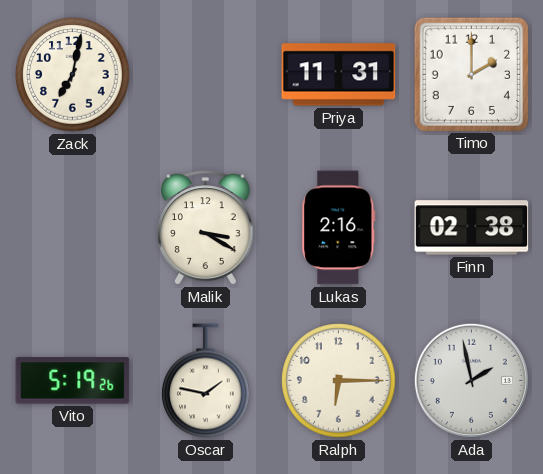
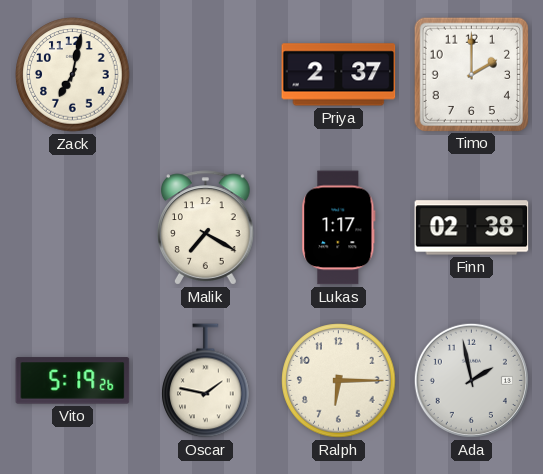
Priya: 11:31 -> 2:37
Malik: 3:20 -> 7:20
Lukas: 2:16 -> 1:17
